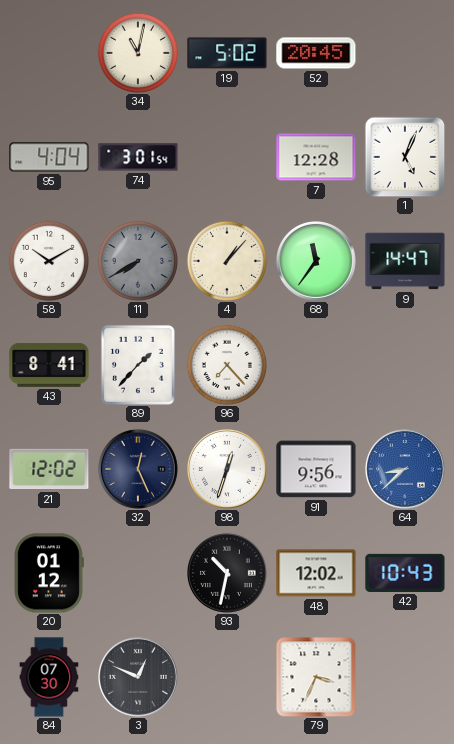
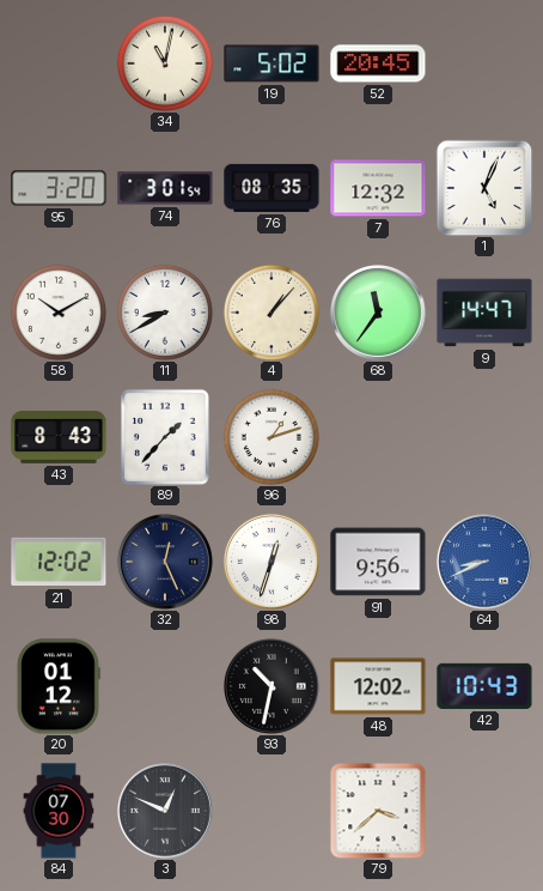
95: 4:04 -> 3:20
76: none -> 08:35
7: 12:28 -> 12:32
11: 7:40 -> 8:40
11 dial: grey -> white
43: 8:41 -> 8:43
96: 7:23 -> 1:12
64: 8:38 -> 8:41
79: 3:34 -> 3:38
